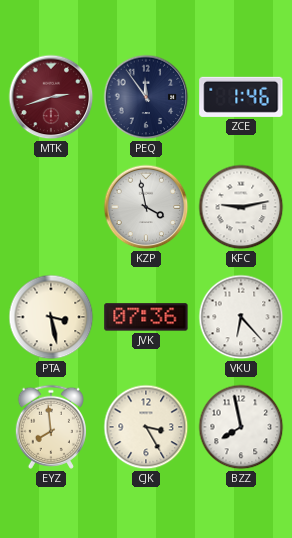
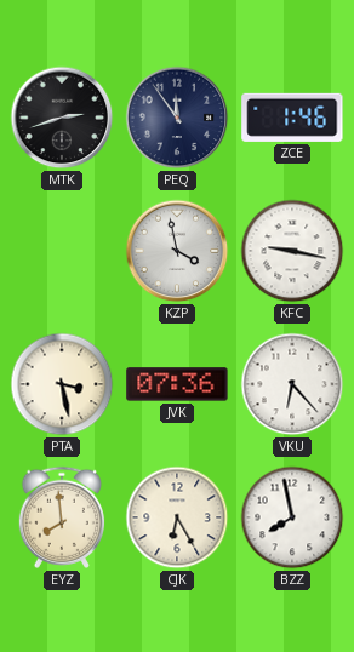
MTK dial: burgundy -> black
KFC: 9:13 -> 9:17
CJK: 3:25 -> 6:25
